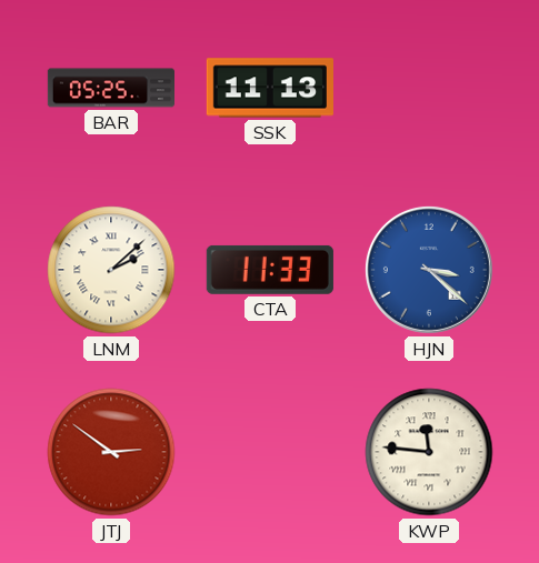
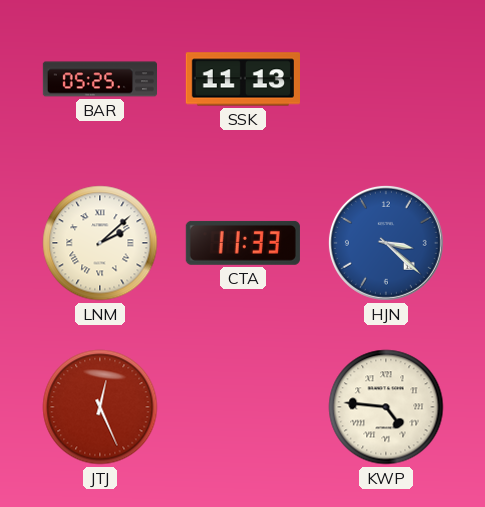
JTJ: 2:51 -> 12:26
KWP: 11:46 -> 4:46
